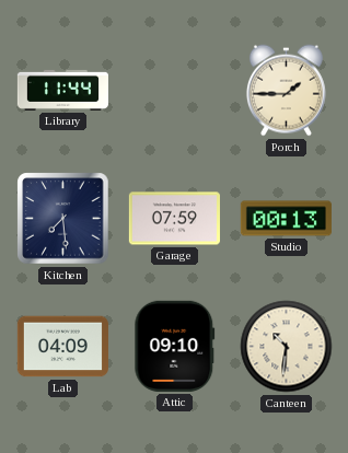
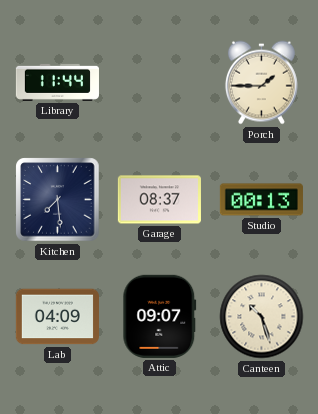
Garage: 07:59 -> 08:37
Attic: 09:10 -> 09:07
Canteen: 10:31 -> 10:27
